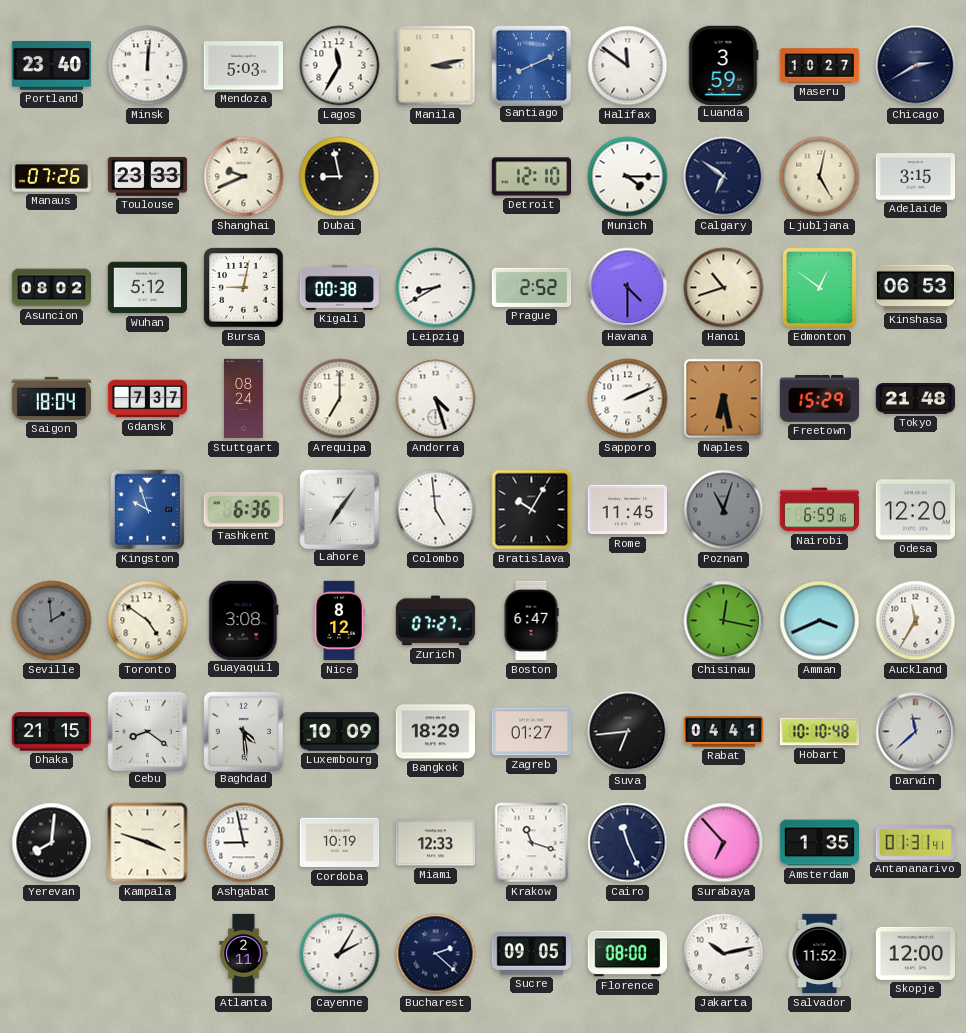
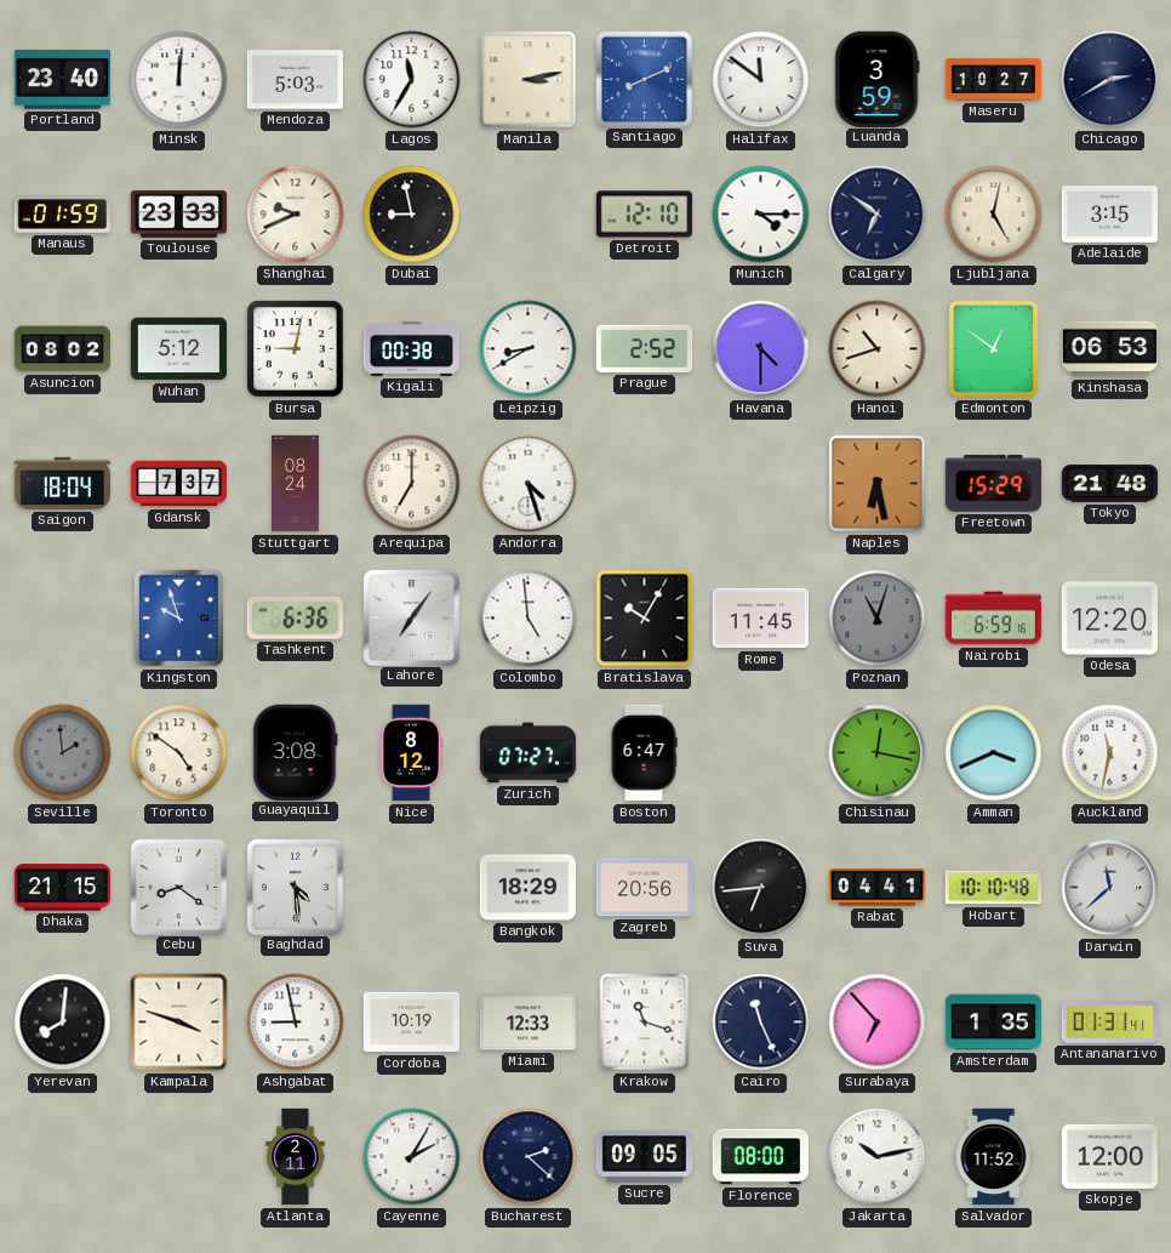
Manaus: 07:26 -> 01:59
Sapporo: 2:11 -> none
Auckland: 11:35 -> 11:32
Luxembourg: 10:09 -> none
Zagreb: 01:27 -> 20:56
